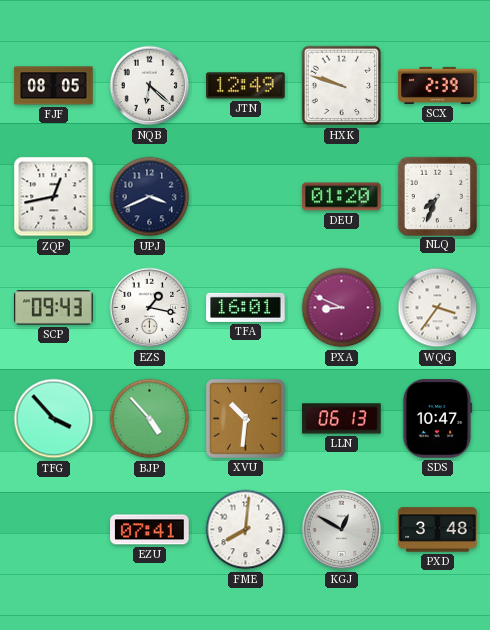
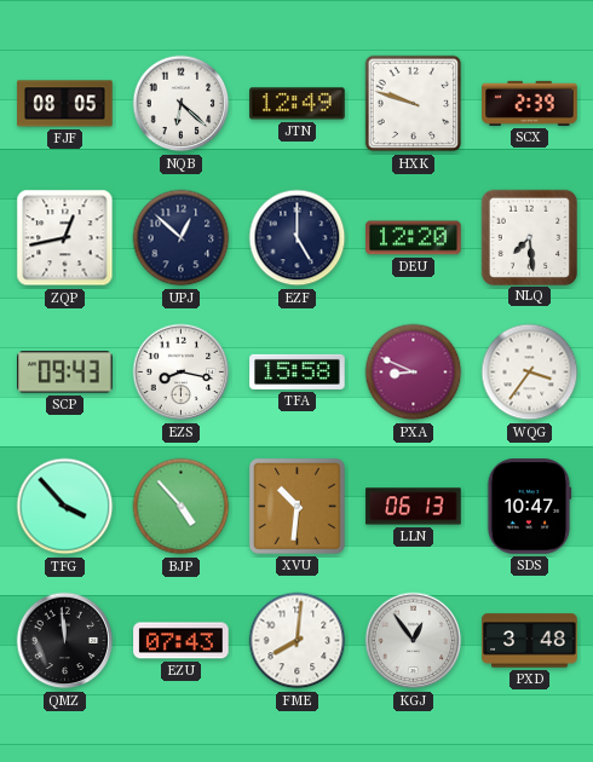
UPJ: 3:41 -> 12:52
EZF: none -> 5:00
DEU: 01:20 -> 12:20
NLQ: 7:34 -> 7:29
EZS: 1:17 -> 8:17
TFA: 16:01 -> 15:58
QMZ: none -> 11:59
EZU: 07:41 -> 07:43
KGJ: 12:50 -> 12:54
